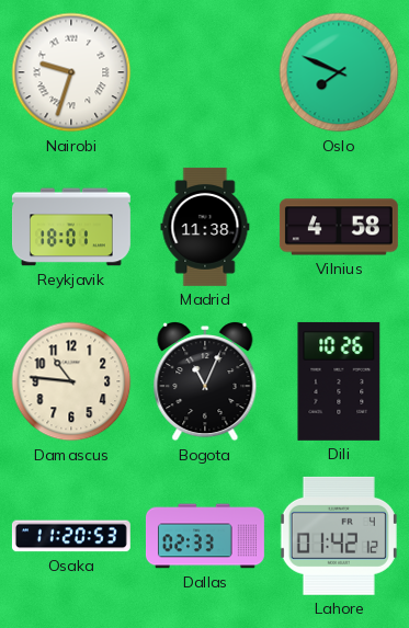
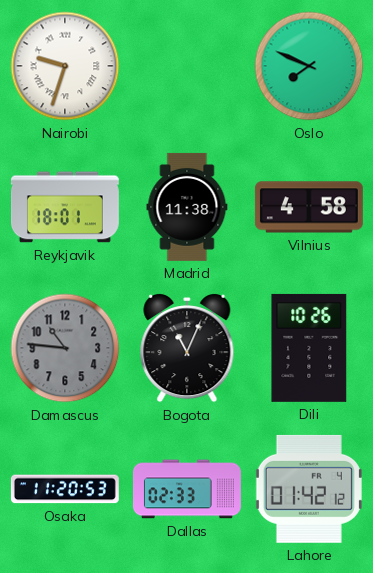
Damascus dial: cream -> grey
